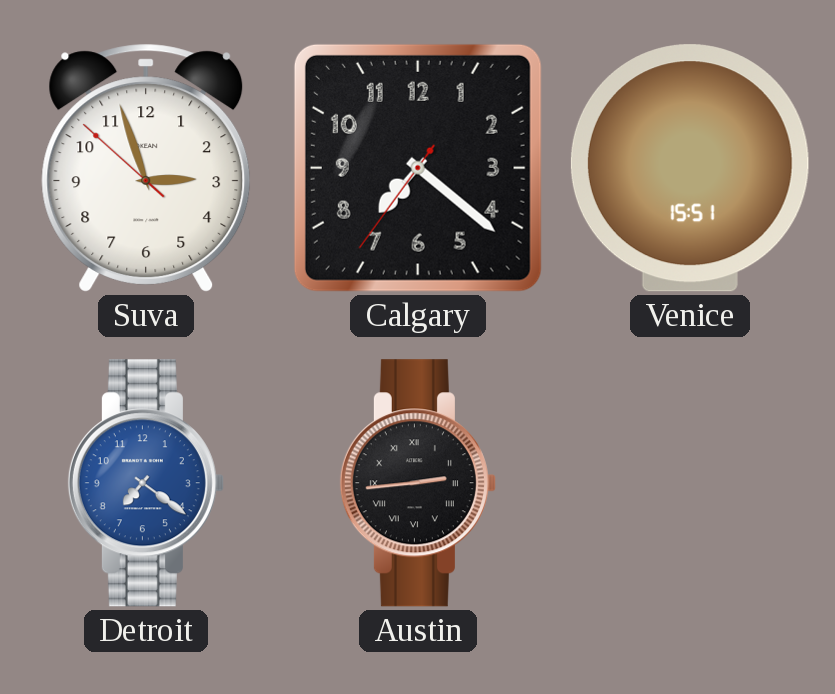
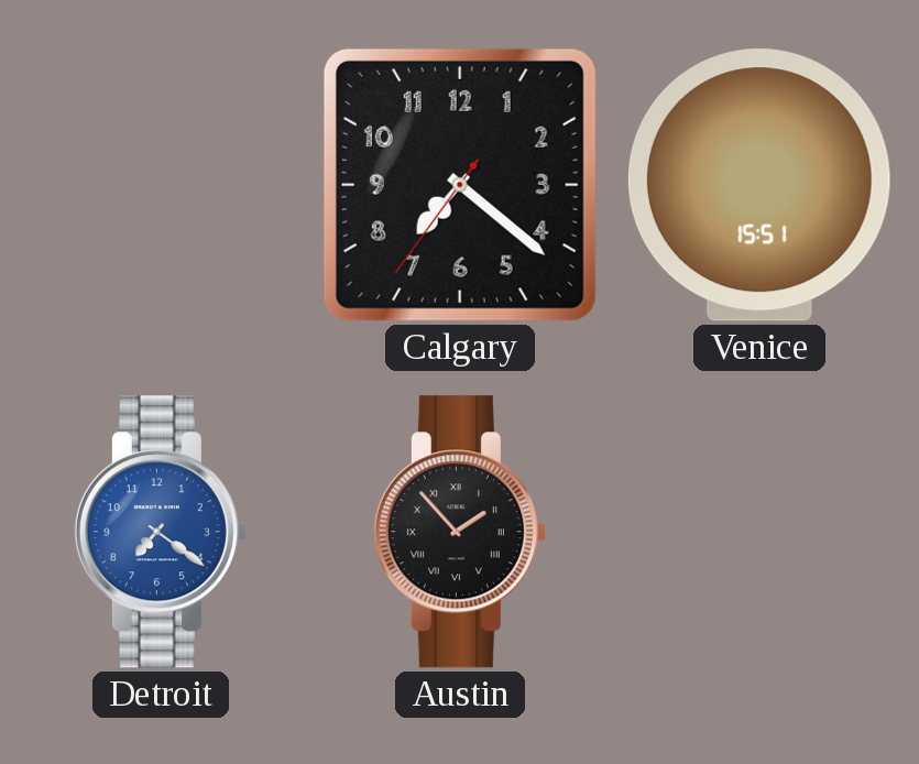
Suva: 2:56 -> none
Austin: 2:44 -> 1:53
